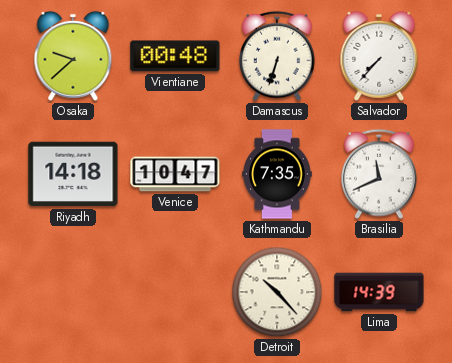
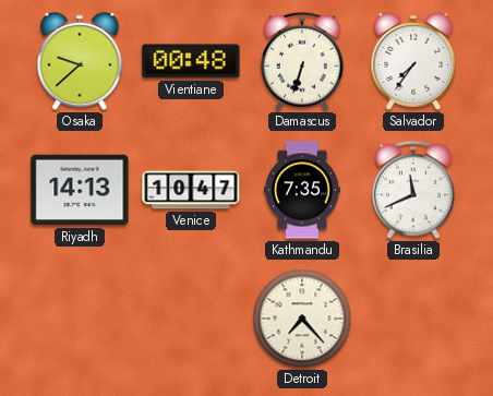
Salvador: 7:37 -> 7:36
Riyadh: 14:18 -> 14:13
Detroit: 10:23 -> 7:23
Lima: 14:39 -> none
